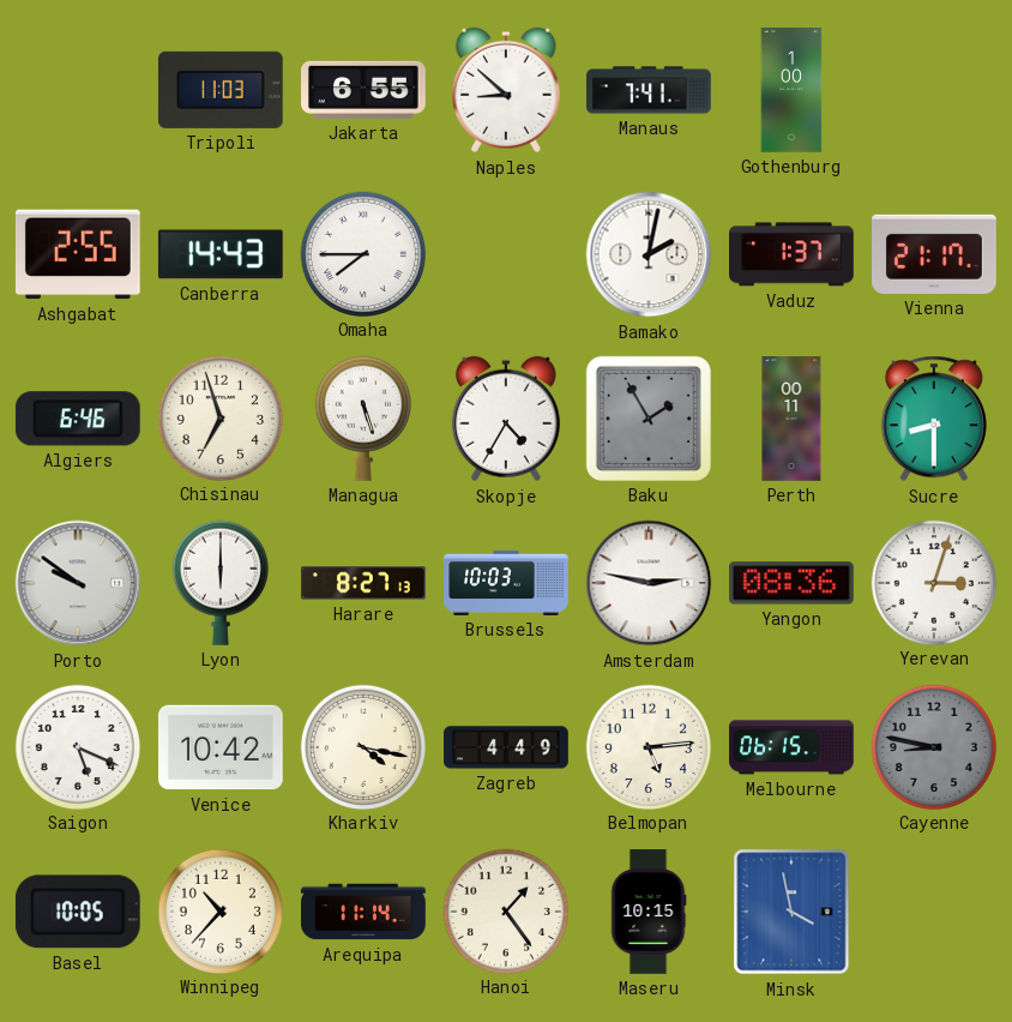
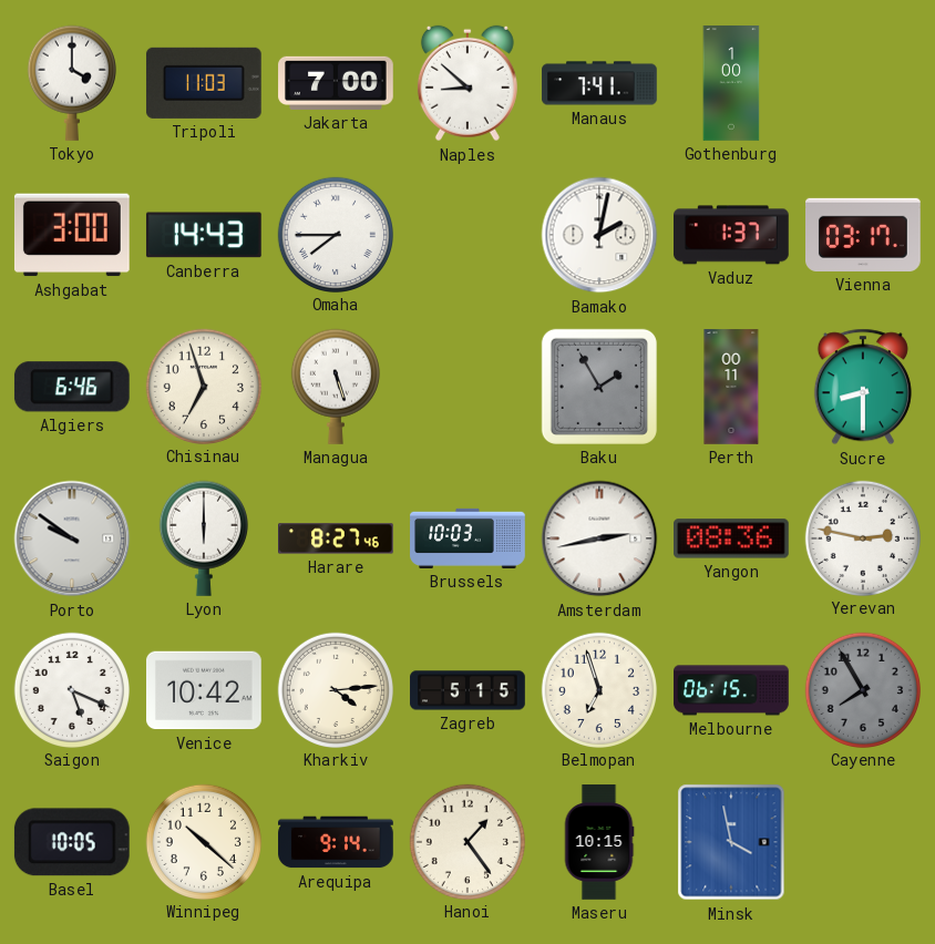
Tokyo: none -> 4:00
Jakarta: 6:55 -> 7:00
Ashgabat: 2:55 -> 3:00
Vienna: 21:17 -> 03:17
Skopje: 4:35 -> none
Harare: 8:27:13 -> 8:27:46
Amsterdam: 2:47 -> 2:43
Yerevan: 3:03 -> 2:47
Kharkiv: 4:17 -> 4:14
Zagreb: 4:49 -> 5:15
Belmopan: 5:14 -> 6:57
Cayenne: 8:47 -> 7:55
Winnipeg: 10:37 -> 10:22
Arequipa: 11:14 -> 9:14
